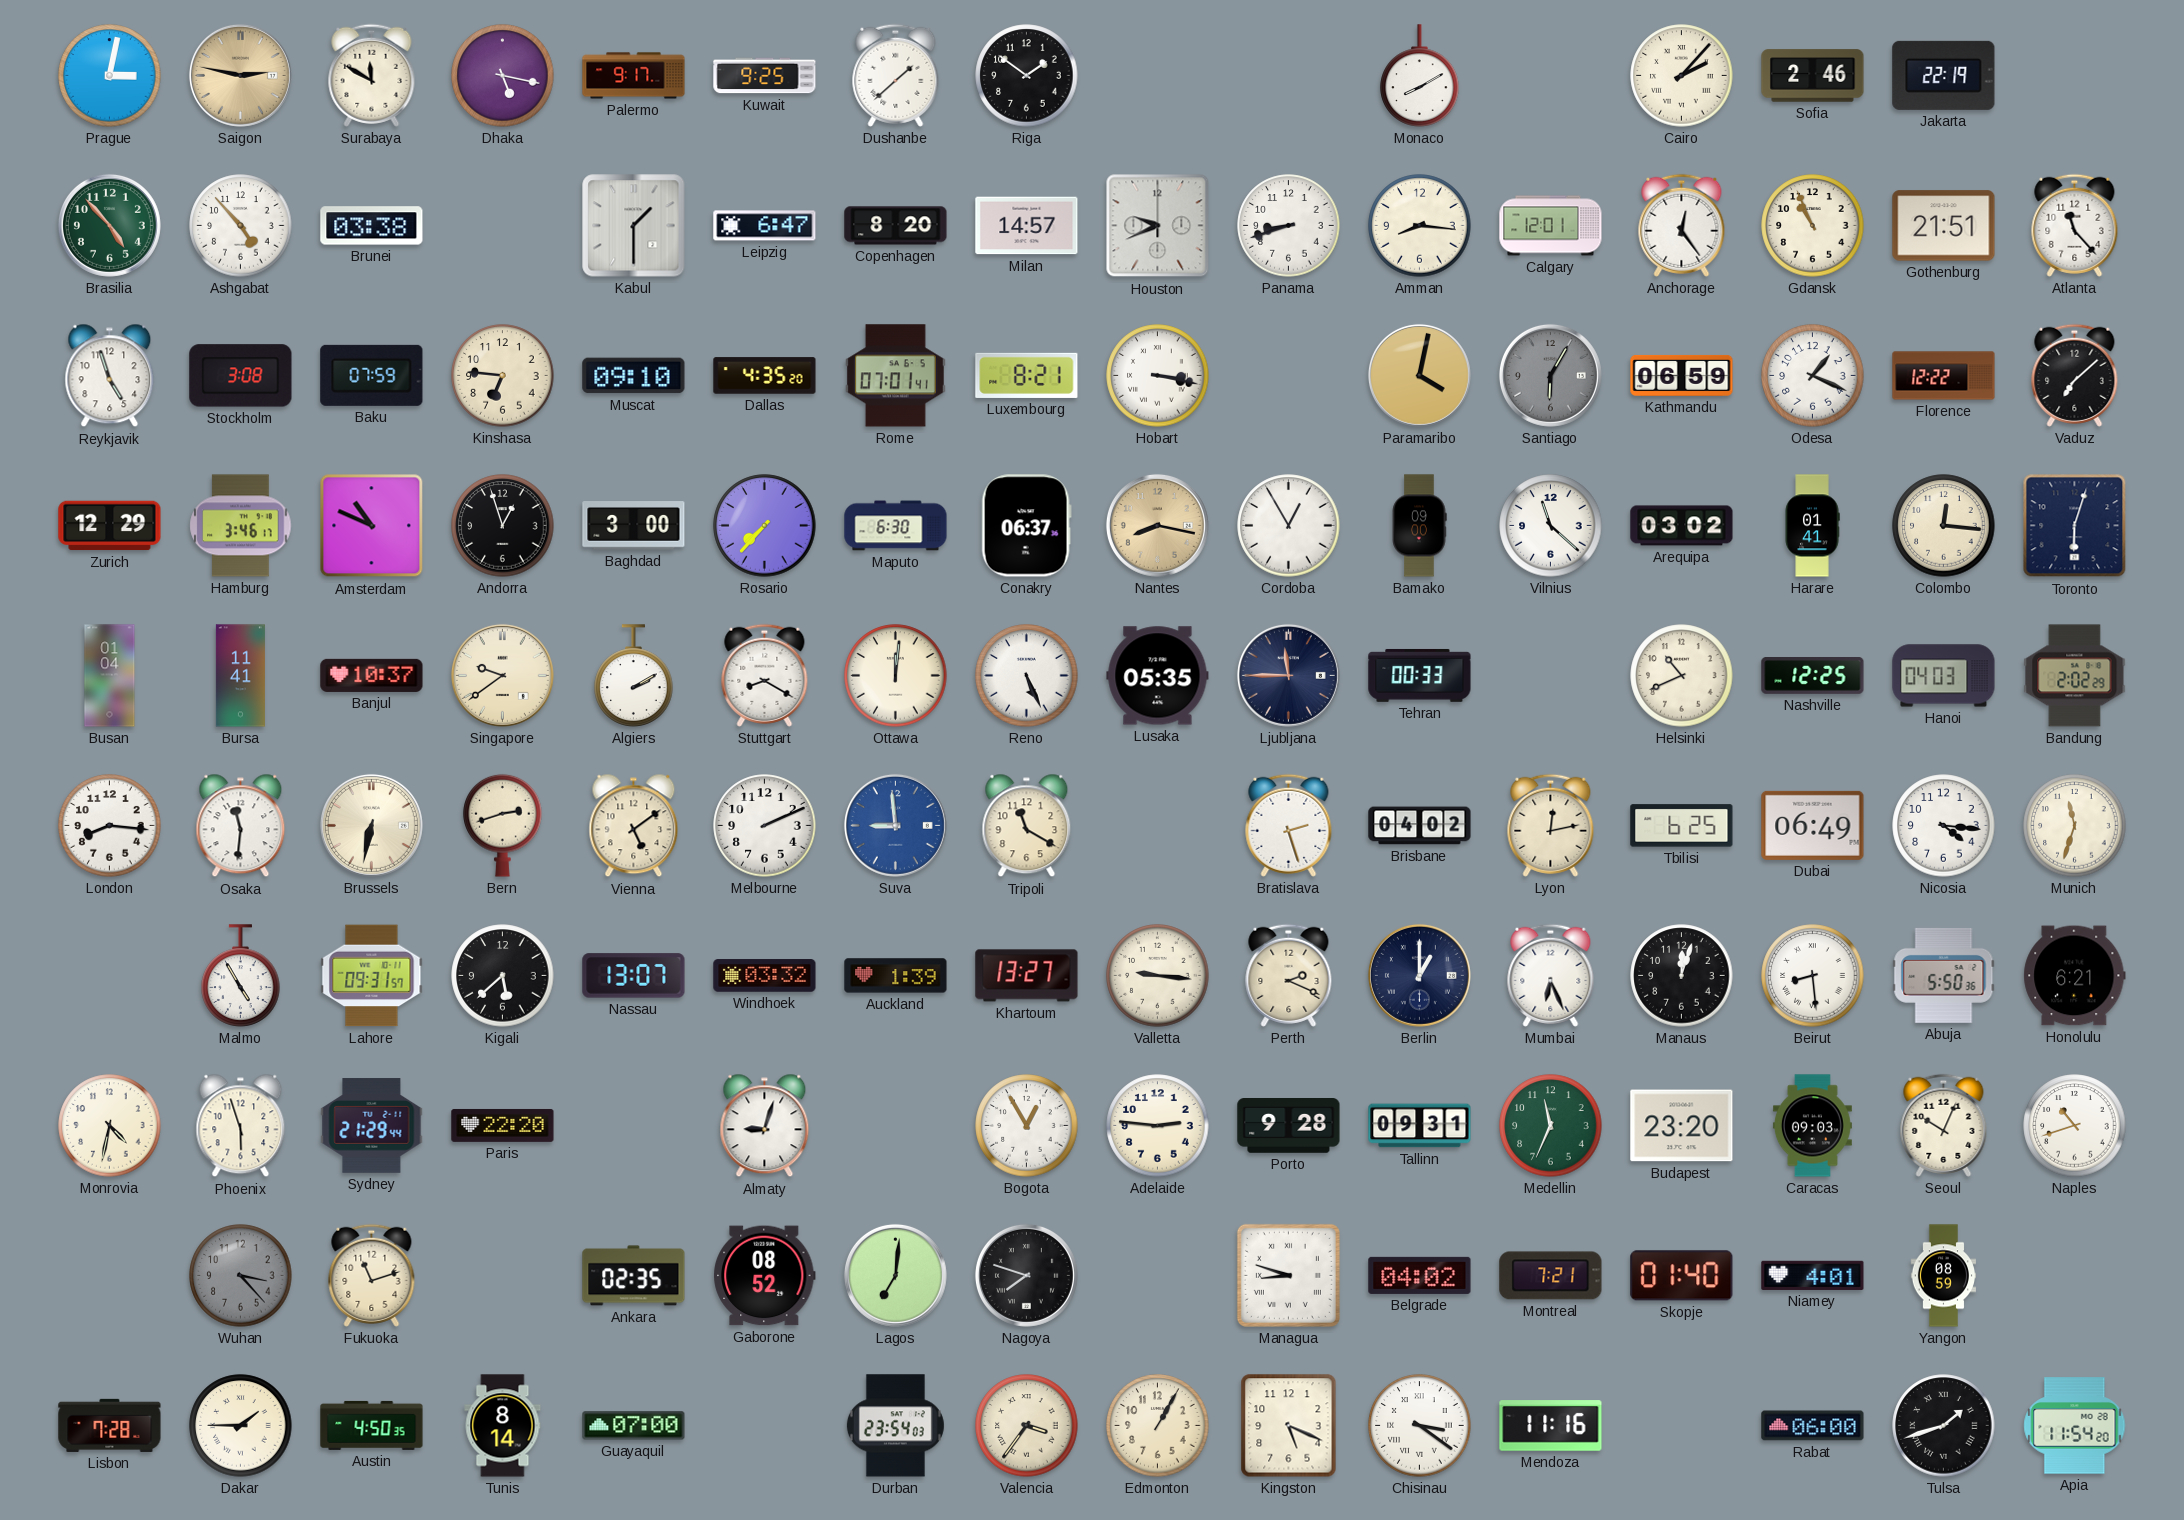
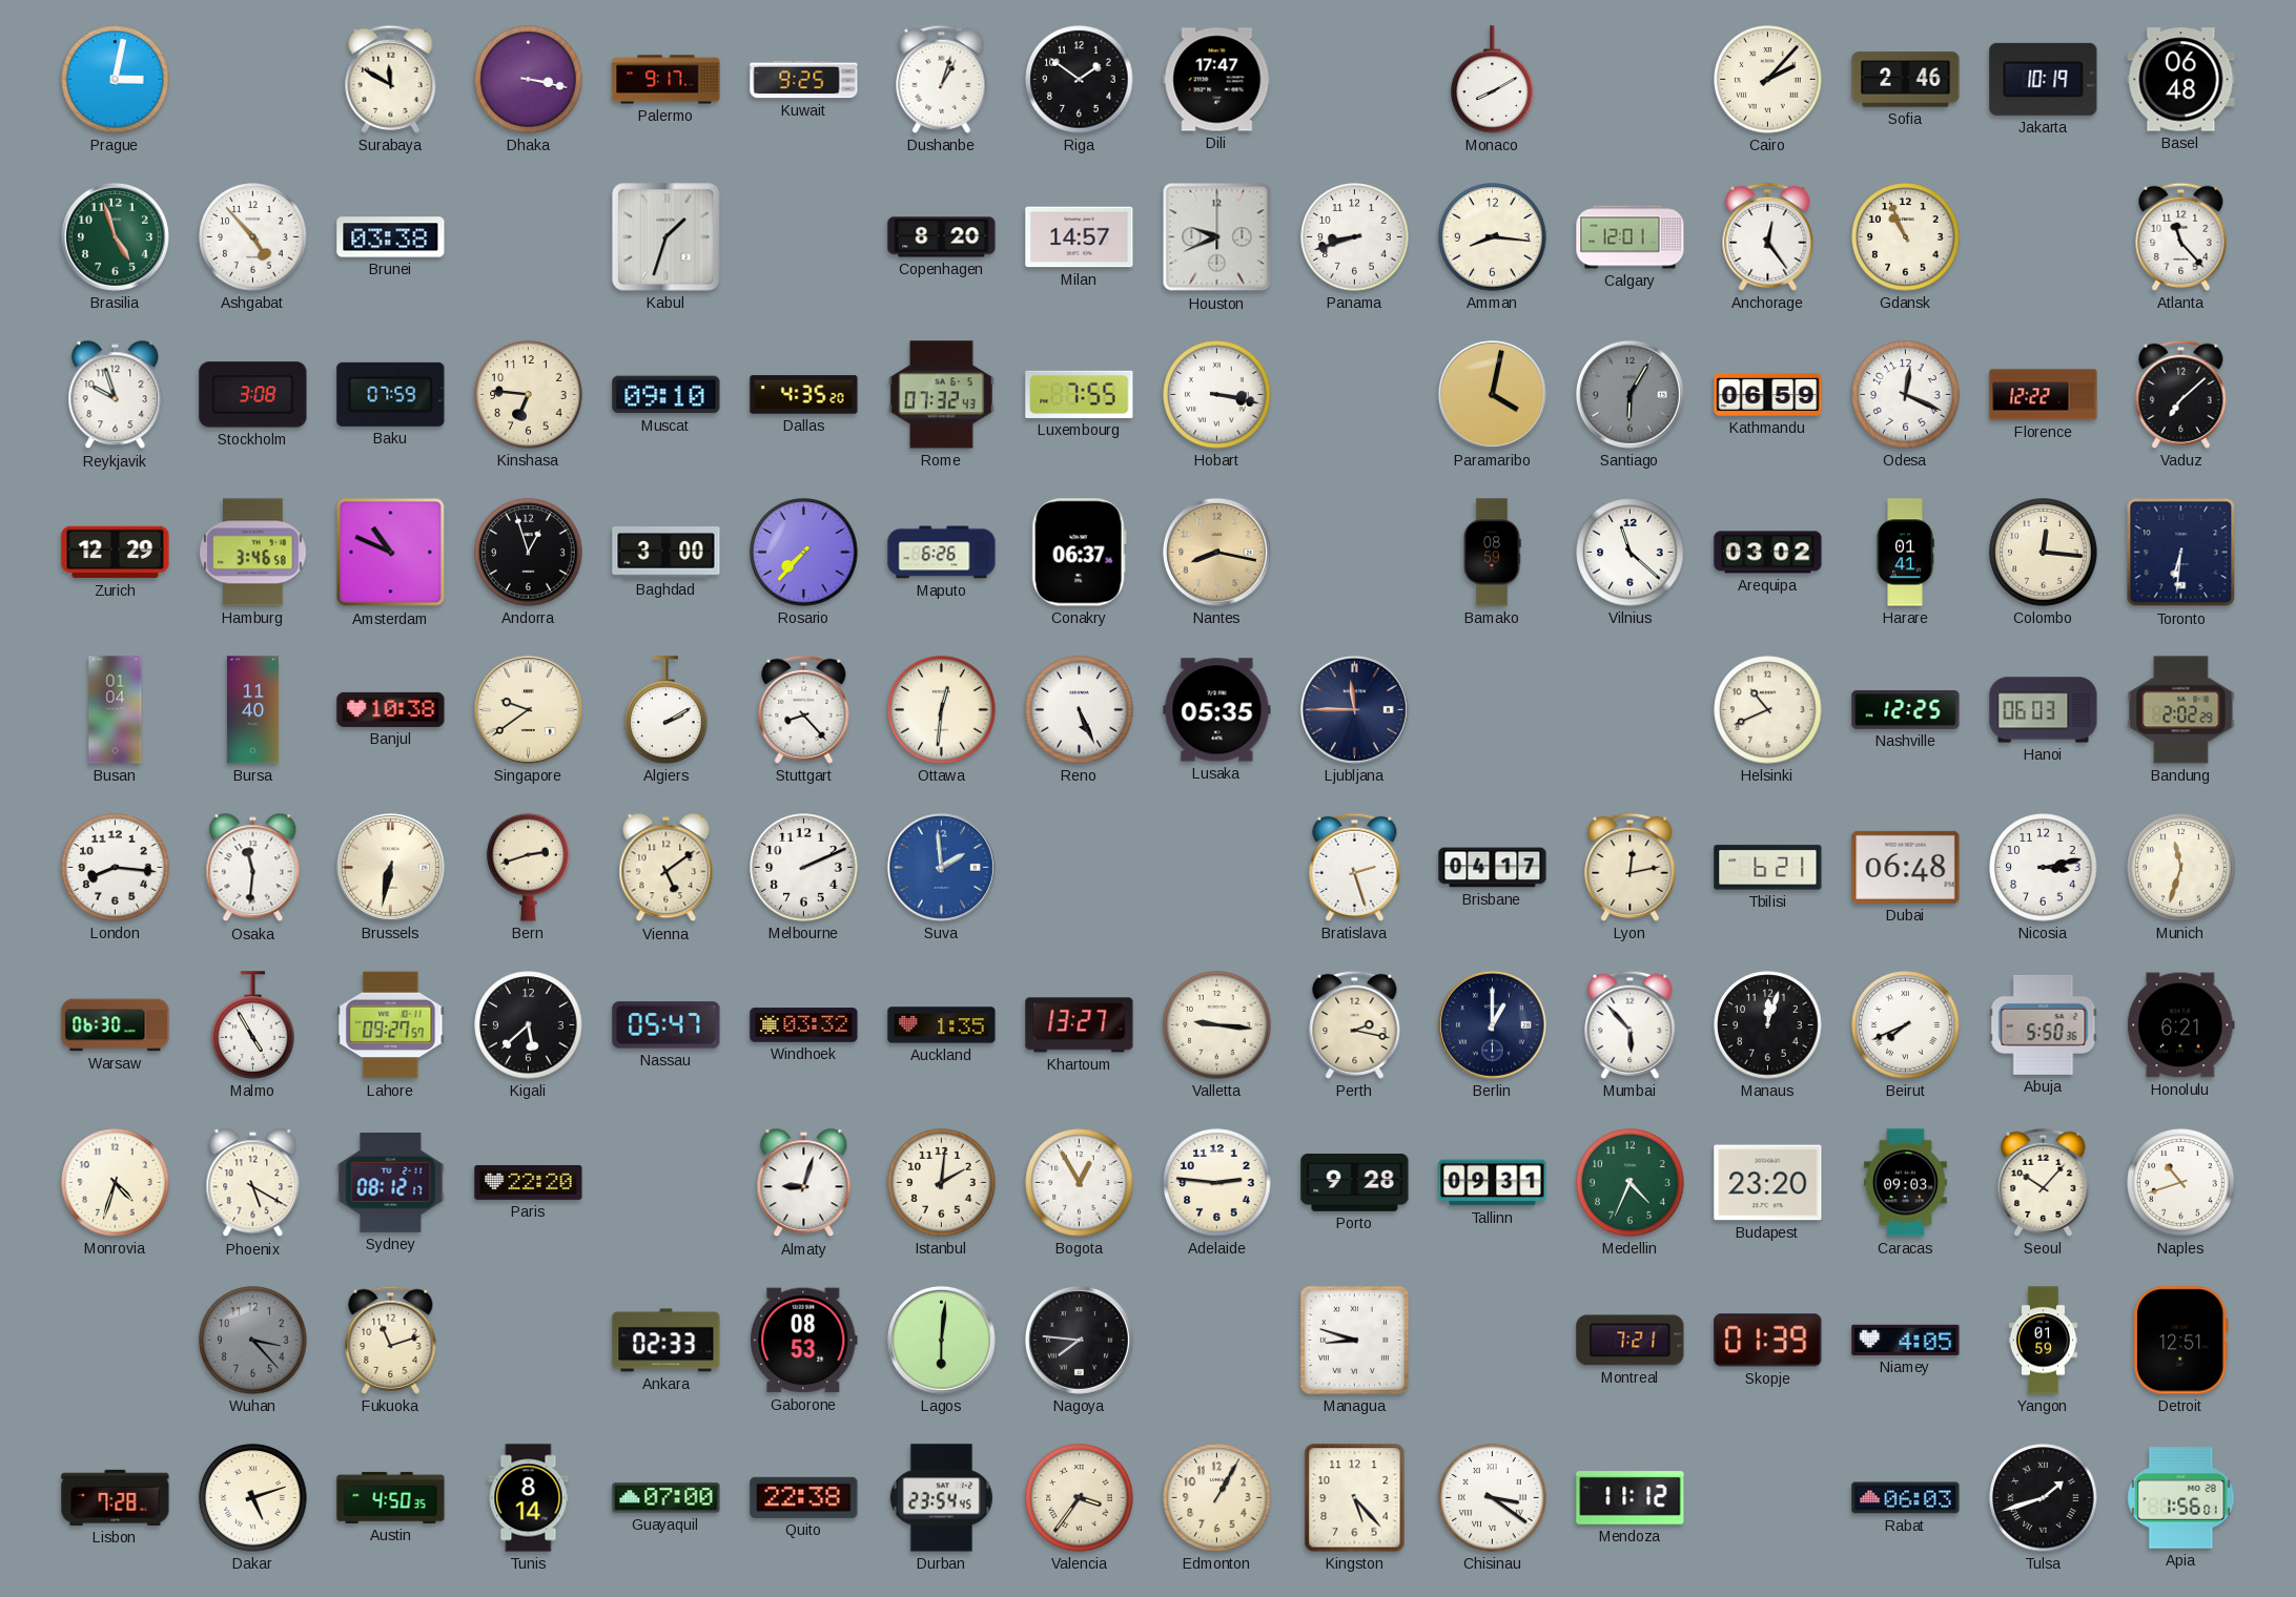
Saigon: 2:47 -> none
Dhaka: 5:17 -> 3:17
Dushanbe: 1:38 -> 1:03
Dili: none -> 17:47
Jakarta: 22:19 -> 10:19
Basel: none -> 06:48
Brasilia: 4:53 -> 4:57
Kabul: 1:30 -> 1:33
Leipzig: 6:47 -> none
Gothenburg: 21:51 -> none
Reykjavik: 4:57 -> 9:57
Rome: 07:01 -> 07:32
Luxembourg: 8:21 -> 7:55
Odesa: 1:19 -> 12:19
Hamburg: 3:46:17 -> 3:46:58
Maputo: 6:30 -> 6:26
Cordoba: 12:55 -> none
Bamako: 09:00 -> 08:59
Toronto: 6:03 -> 6:31
Bursa: 11:41 -> 11:40
Banjul: 10:37 -> 10:38
Stuttgart: 8:20 -> 8:23
Ottawa: 12:01 -> 12:31
Tehran: 00:33 -> none
Hanoi: 04:03 -> 06:03
Suva: 8:59 -> 1:59
Tripoli: 11:20 -> none
Brisbane: 04:02 -> 04:17
Tbilisi: 6:25 -> 6:21
Dubai: 06:49 -> 06:48
Nicosia: 4:16 -> 3:13
Warsaw: none -> 06:30
Lahore: 09:31 -> 09:27
Nassau: 13:07 -> 05:47
Auckland: 1:39 -> 1:35
Perth: 2:19 -> 2:17
Mumbai: 6:26 -> 5:53
Beirut: 8:29 -> 7:41
Monrovia: 4:32 -> 4:33
Phoenix: 5:57 -> 5:20
Sydney: 21:29 -> 08:12
Istanbul: none -> 2:01
Medellin: 11:34 -> 4:34
Seoul: 10:04 -> 10:07
Ankara: 02:35 -> 02:33
Gaborone: 08:52 -> 08:53
Lagos: 7:01 -> 6:01
Nagoya: 7:48 -> 7:46
Belgrade: 04:02 -> none
Skopje: 01:40 -> 01:39
Niamey: 4:01 -> 4:05
Yangon: 08:59 -> 01:59
Detroit: none -> 12:51
Dakar: 1:45 -> 5:12
Quito: none -> 22:38
Durban: 23:54:03 -> 23:54:45
Kingston: 5:19 -> 5:23
Mendoza: 11:16 -> 11:12
Rabat: 06:00 -> 06:03
Apia: 11:54 -> 1:56
